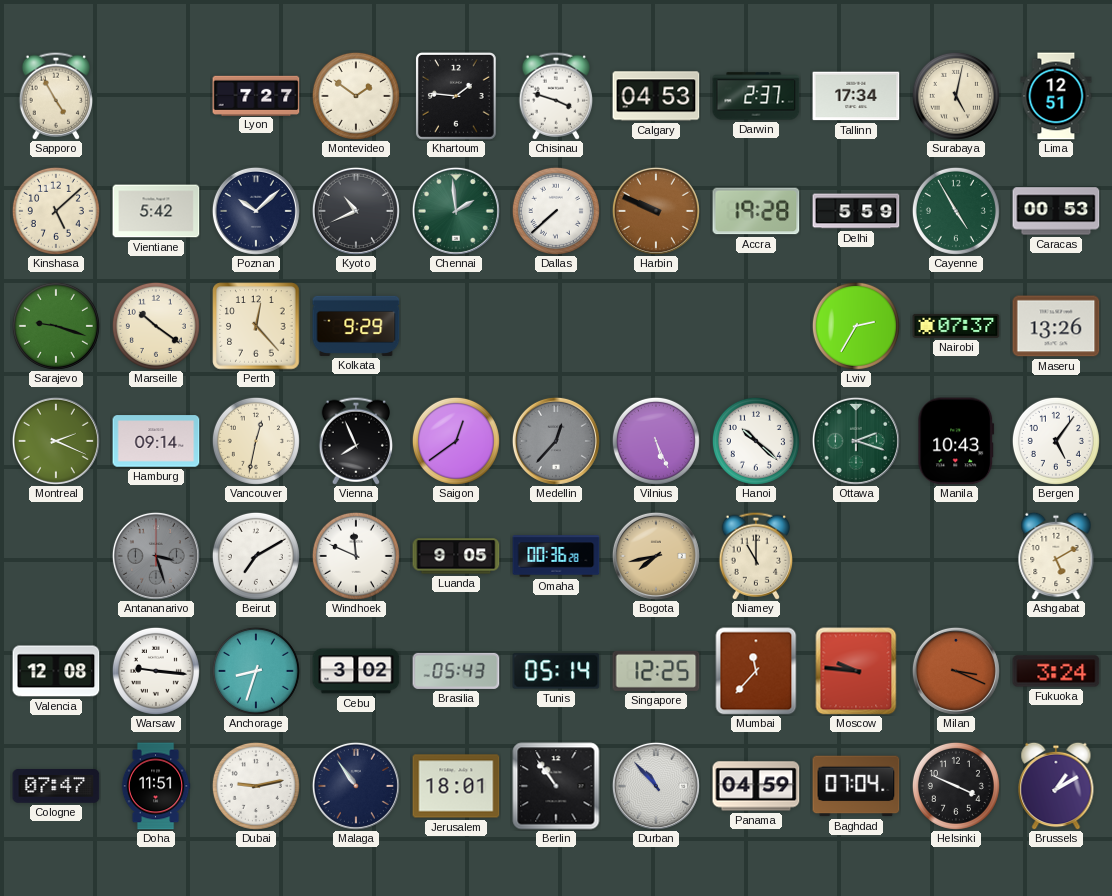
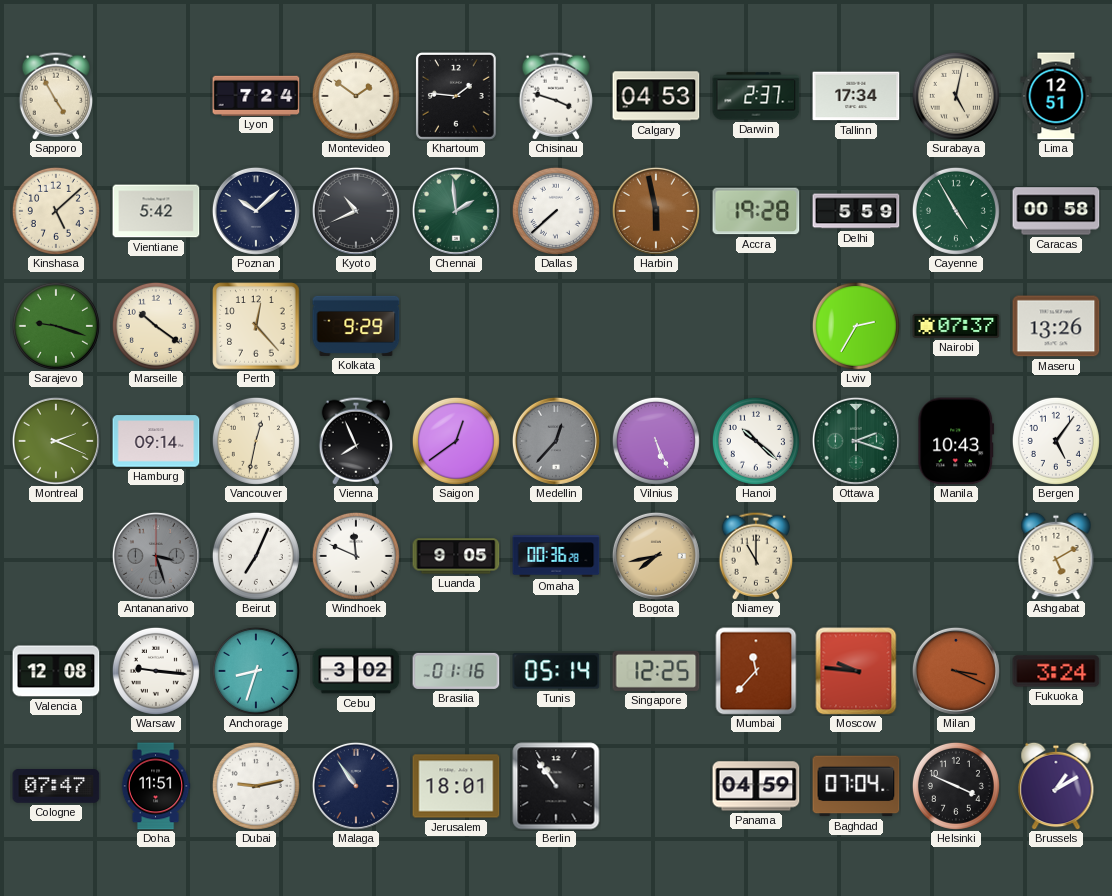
Lyon: 7:27 -> 7:24
Harbin: 9:49 -> 5:58
Caracas: 00:53 -> 00:58
Beirut: 7:10 -> 7:04
Brasilia: 05:43 -> 01:16
Durban: 10:53 -> none
